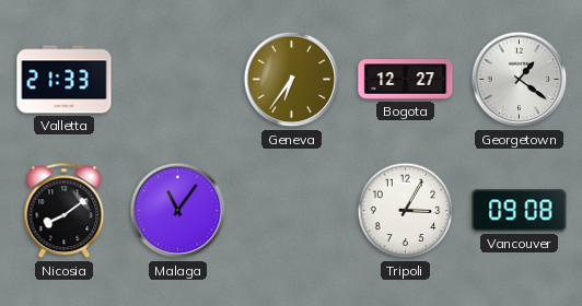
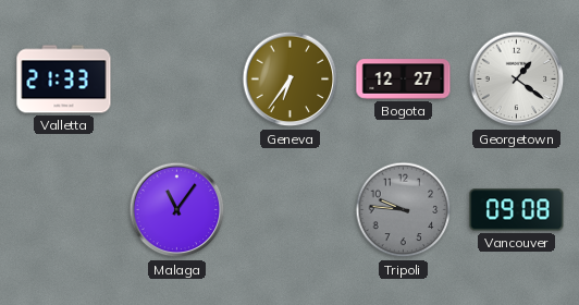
Nicosia: 8:09 -> none
Tripoli: 3:05 -> 9:46
Tripoli dial: white -> grey
